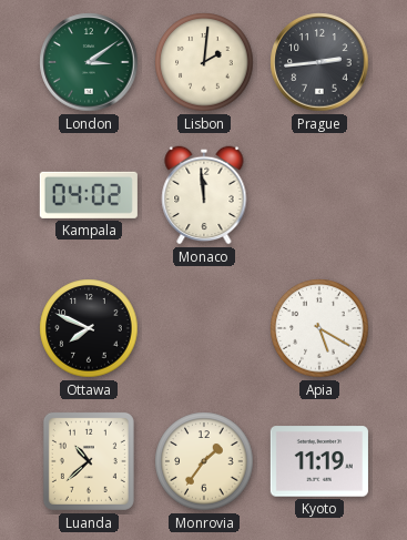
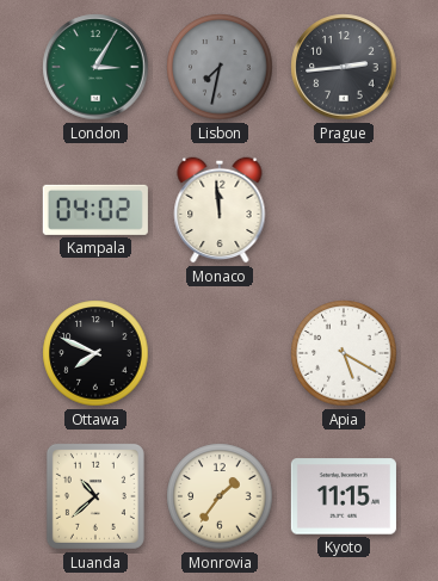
London: 3:09 -> 3:05
Lisbon: 2:01 -> 7:32
Lisbon dial: cream -> grey
Kyoto: 11:19 -> 11:15
